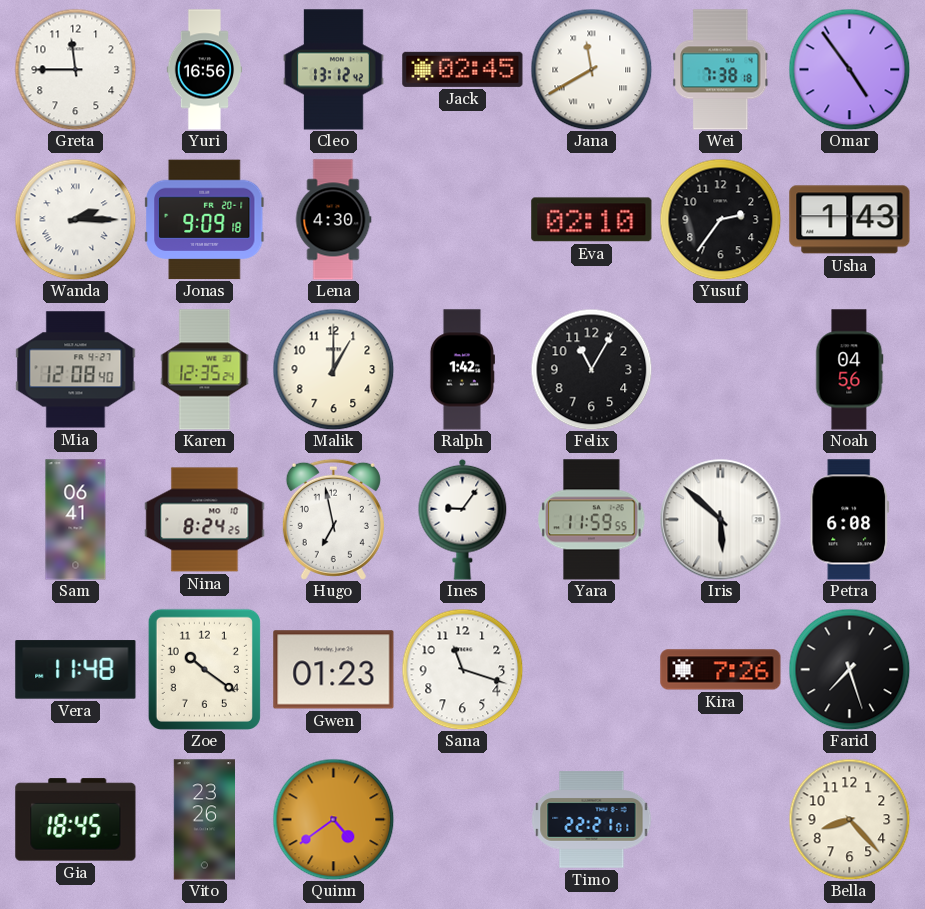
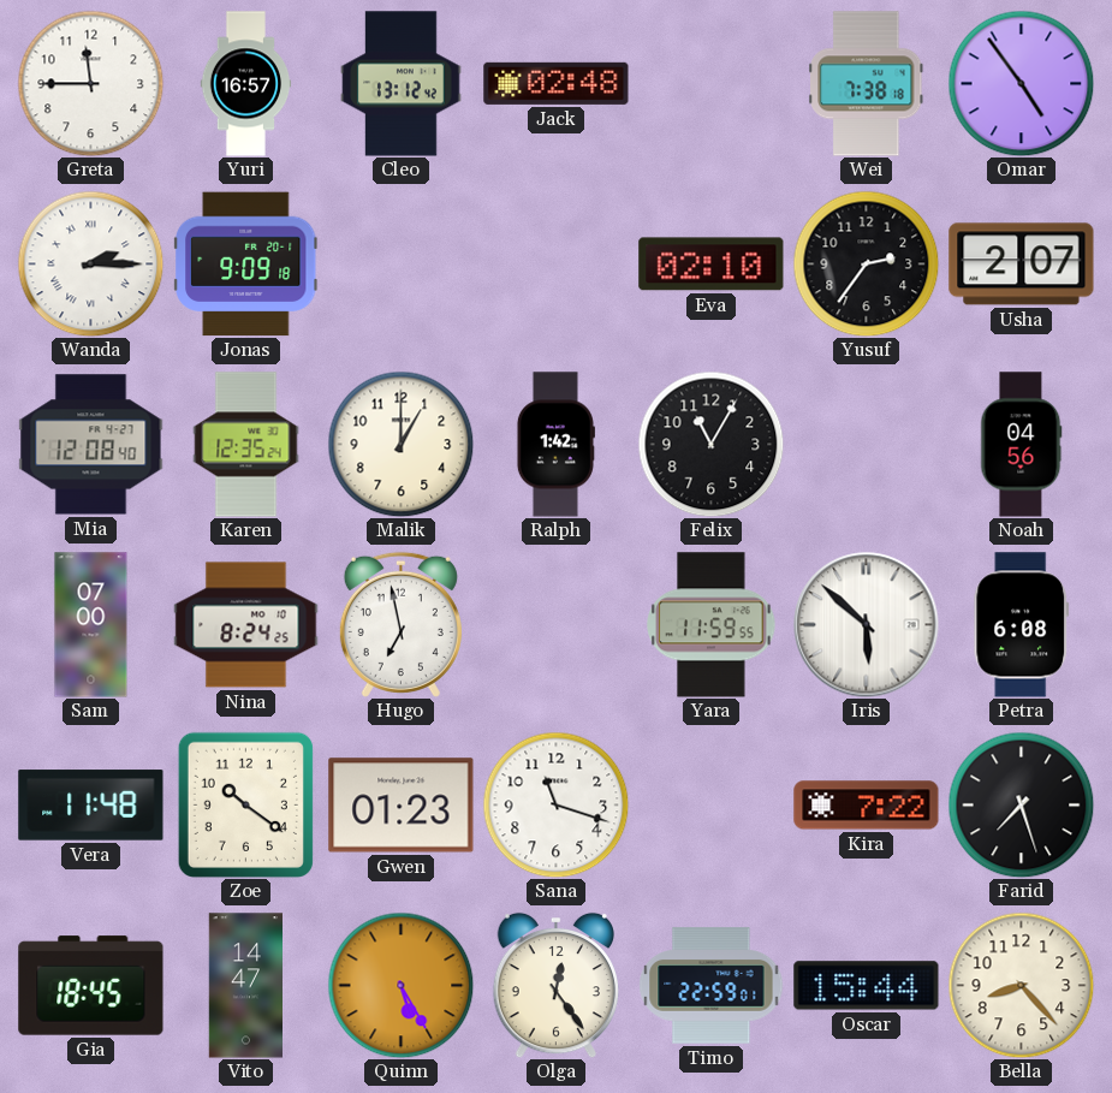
Yuri: 16:56 -> 16:57
Jack: 02:45 -> 02:48
Jana: 11:40 -> none
Lena: 4:30 -> none
Usha: 1:43 -> 2:07
Sam: 06:41 -> 07:00
Ines: 9:06 -> none
Kira: 7:26 -> 7:22
Vito: 23:26 -> 14:47
Quinn: 4:39 -> 5:25
Olga: none -> 12:24
Timo: 22:21 -> 22:59
Oscar: none -> 15:44
